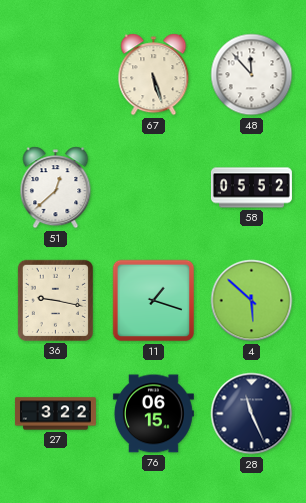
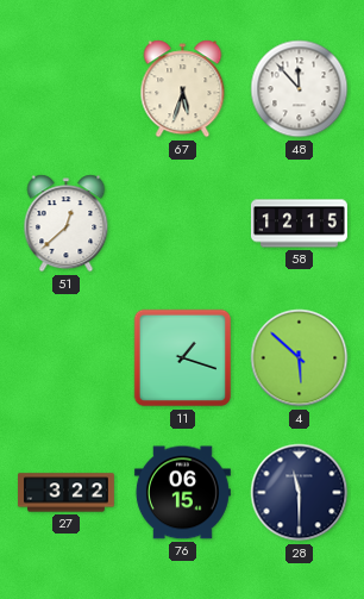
67: 5:27 -> 5:33
58: 05:52 -> 12:15
36: 9:17 -> none
28: 11:26 -> 11:30
